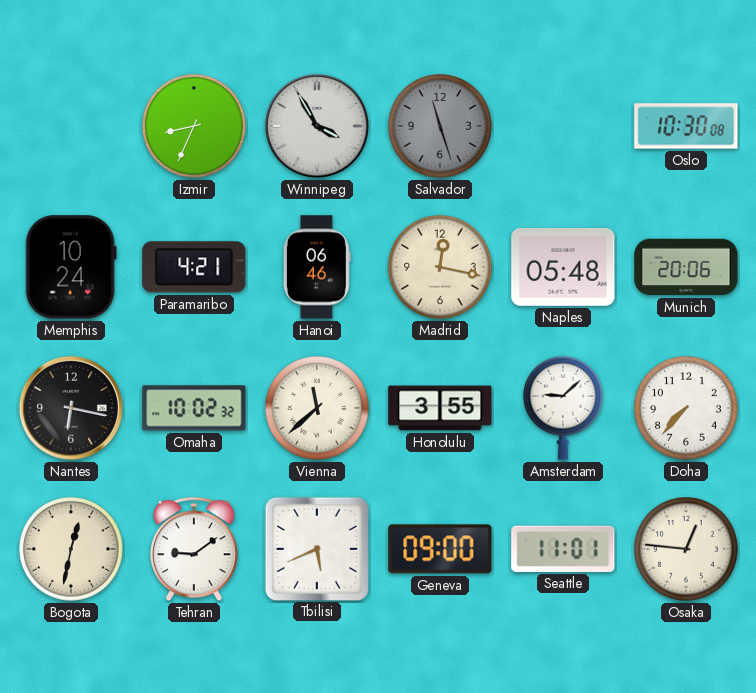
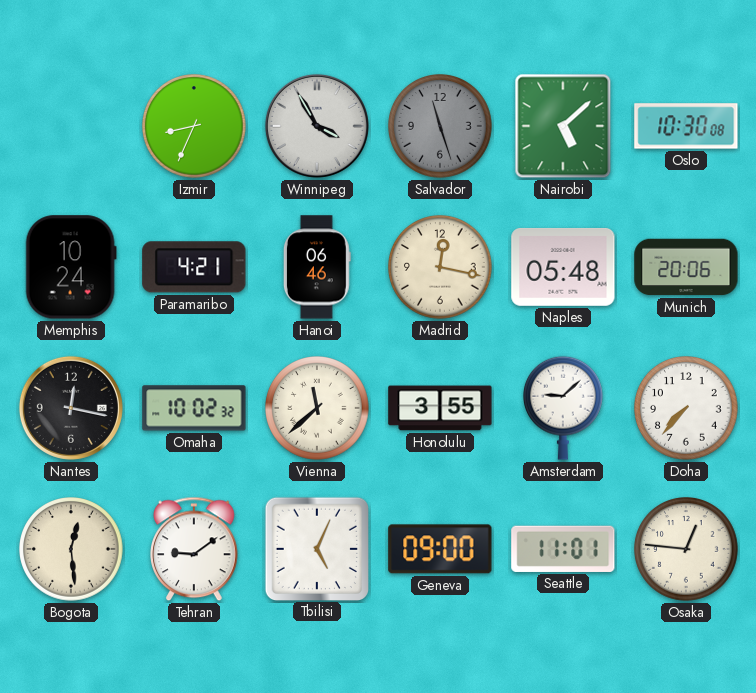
Nairobi: none -> 5:08
Nantes: 6:17 -> 12:17
Bogota: 12:32 -> 12:29
Tbilisi: 5:41 -> 5:04
